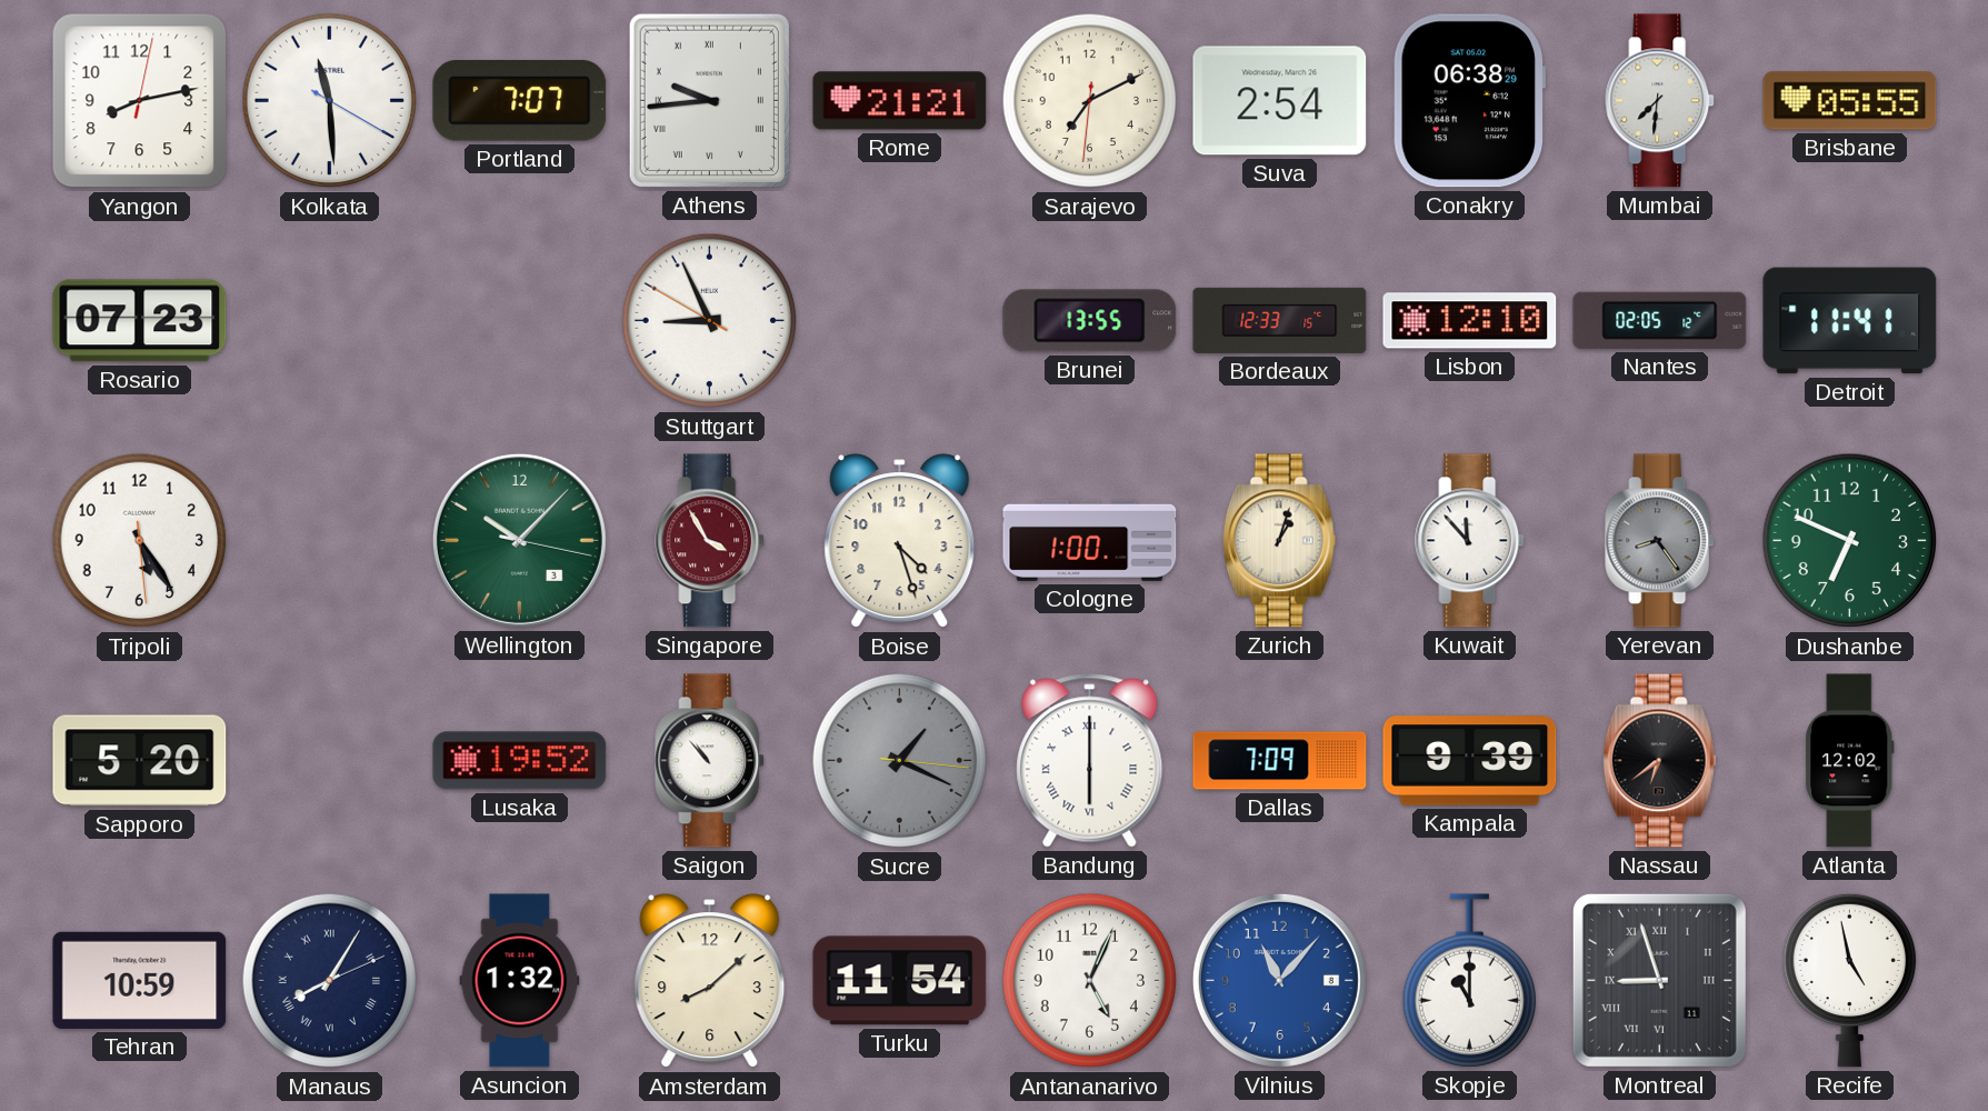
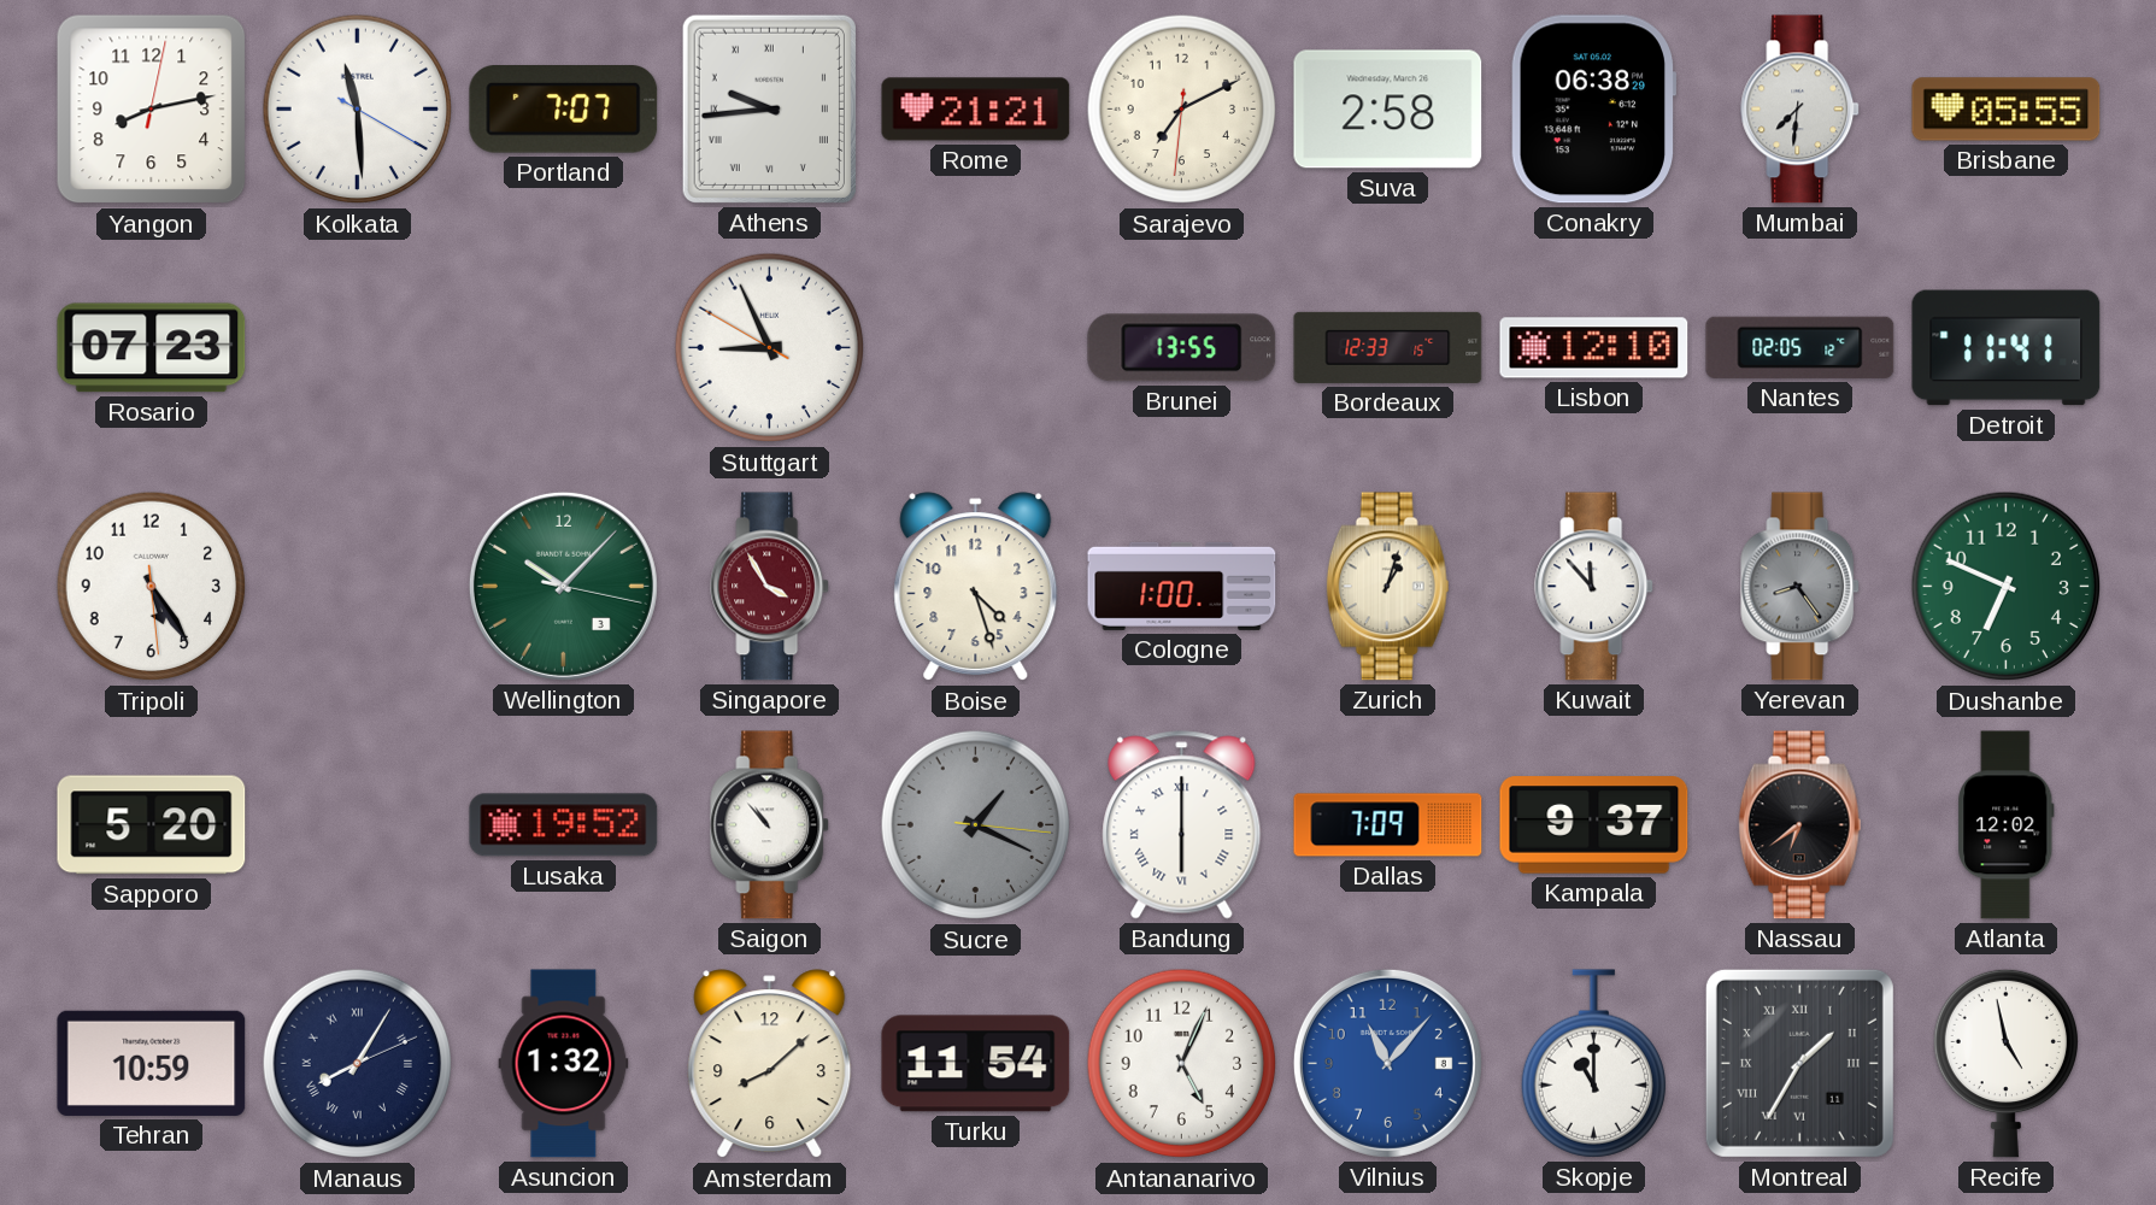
Suva: 2:54 -> 2:58
Kampala: 9:39 -> 9:37
Montreal: 8:57 -> 1:35
